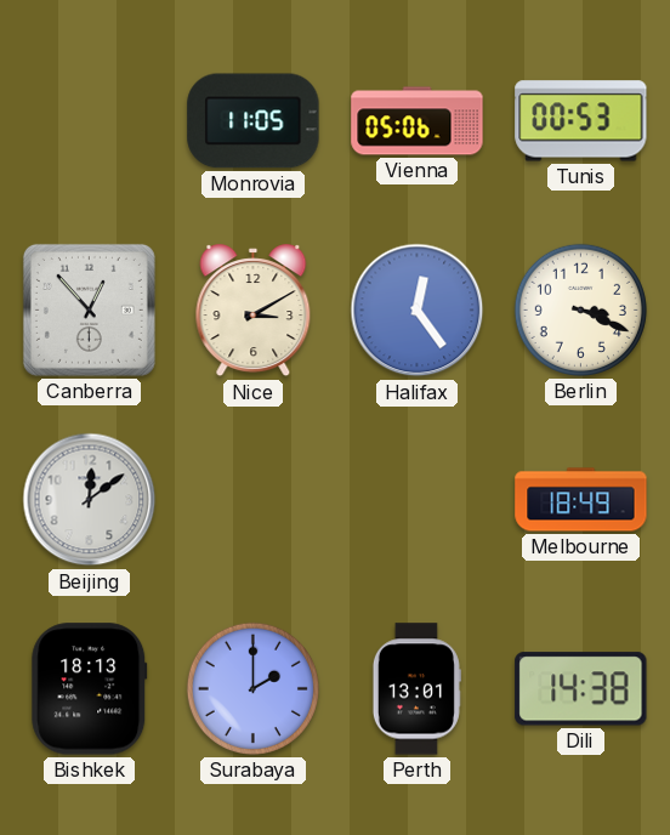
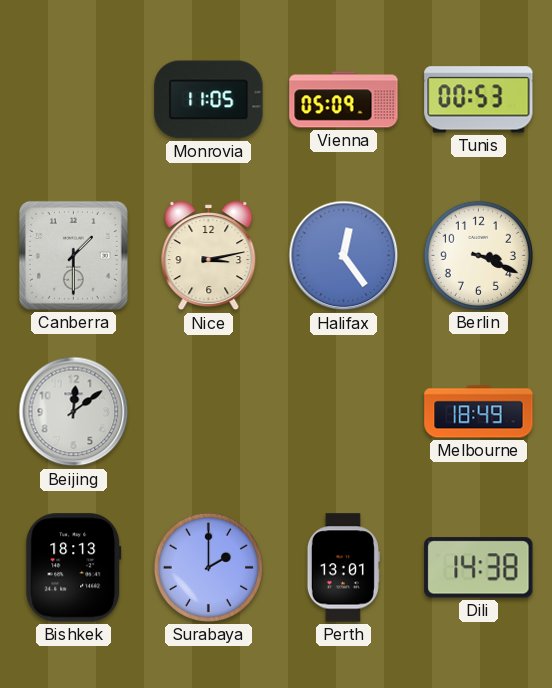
Vienna: 05:06 -> 05:09
Canberra: 12:53 -> 1:30
Nice: 3:10 -> 3:13
